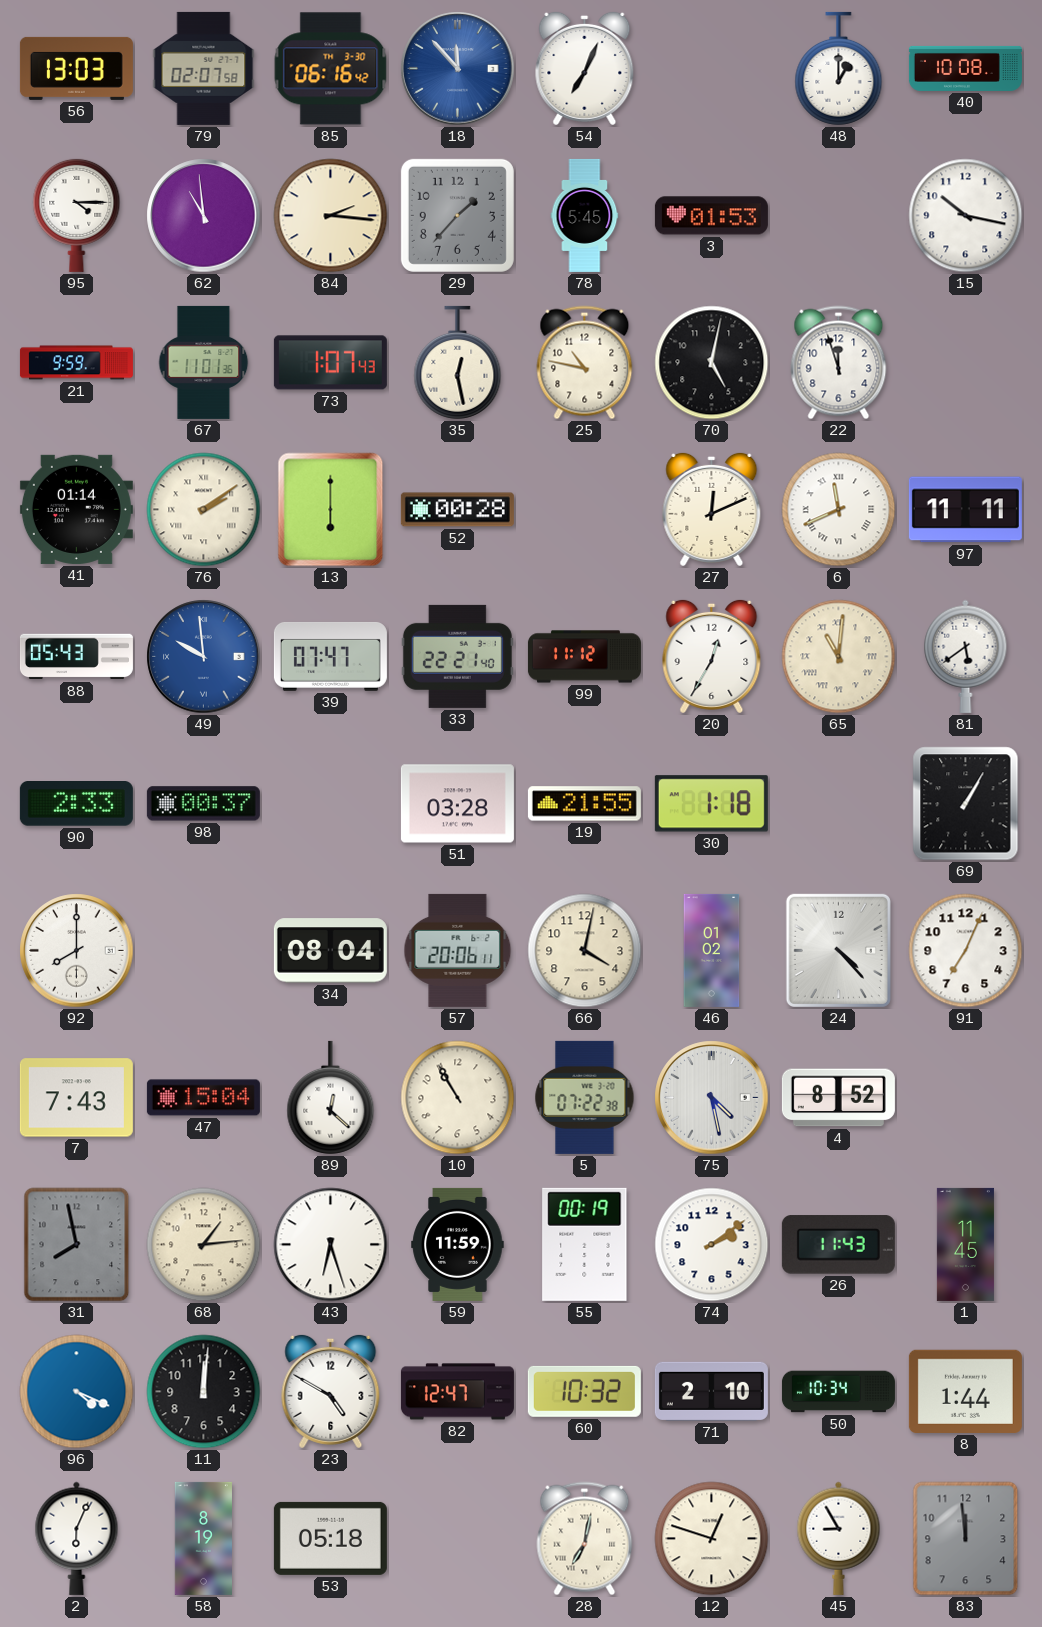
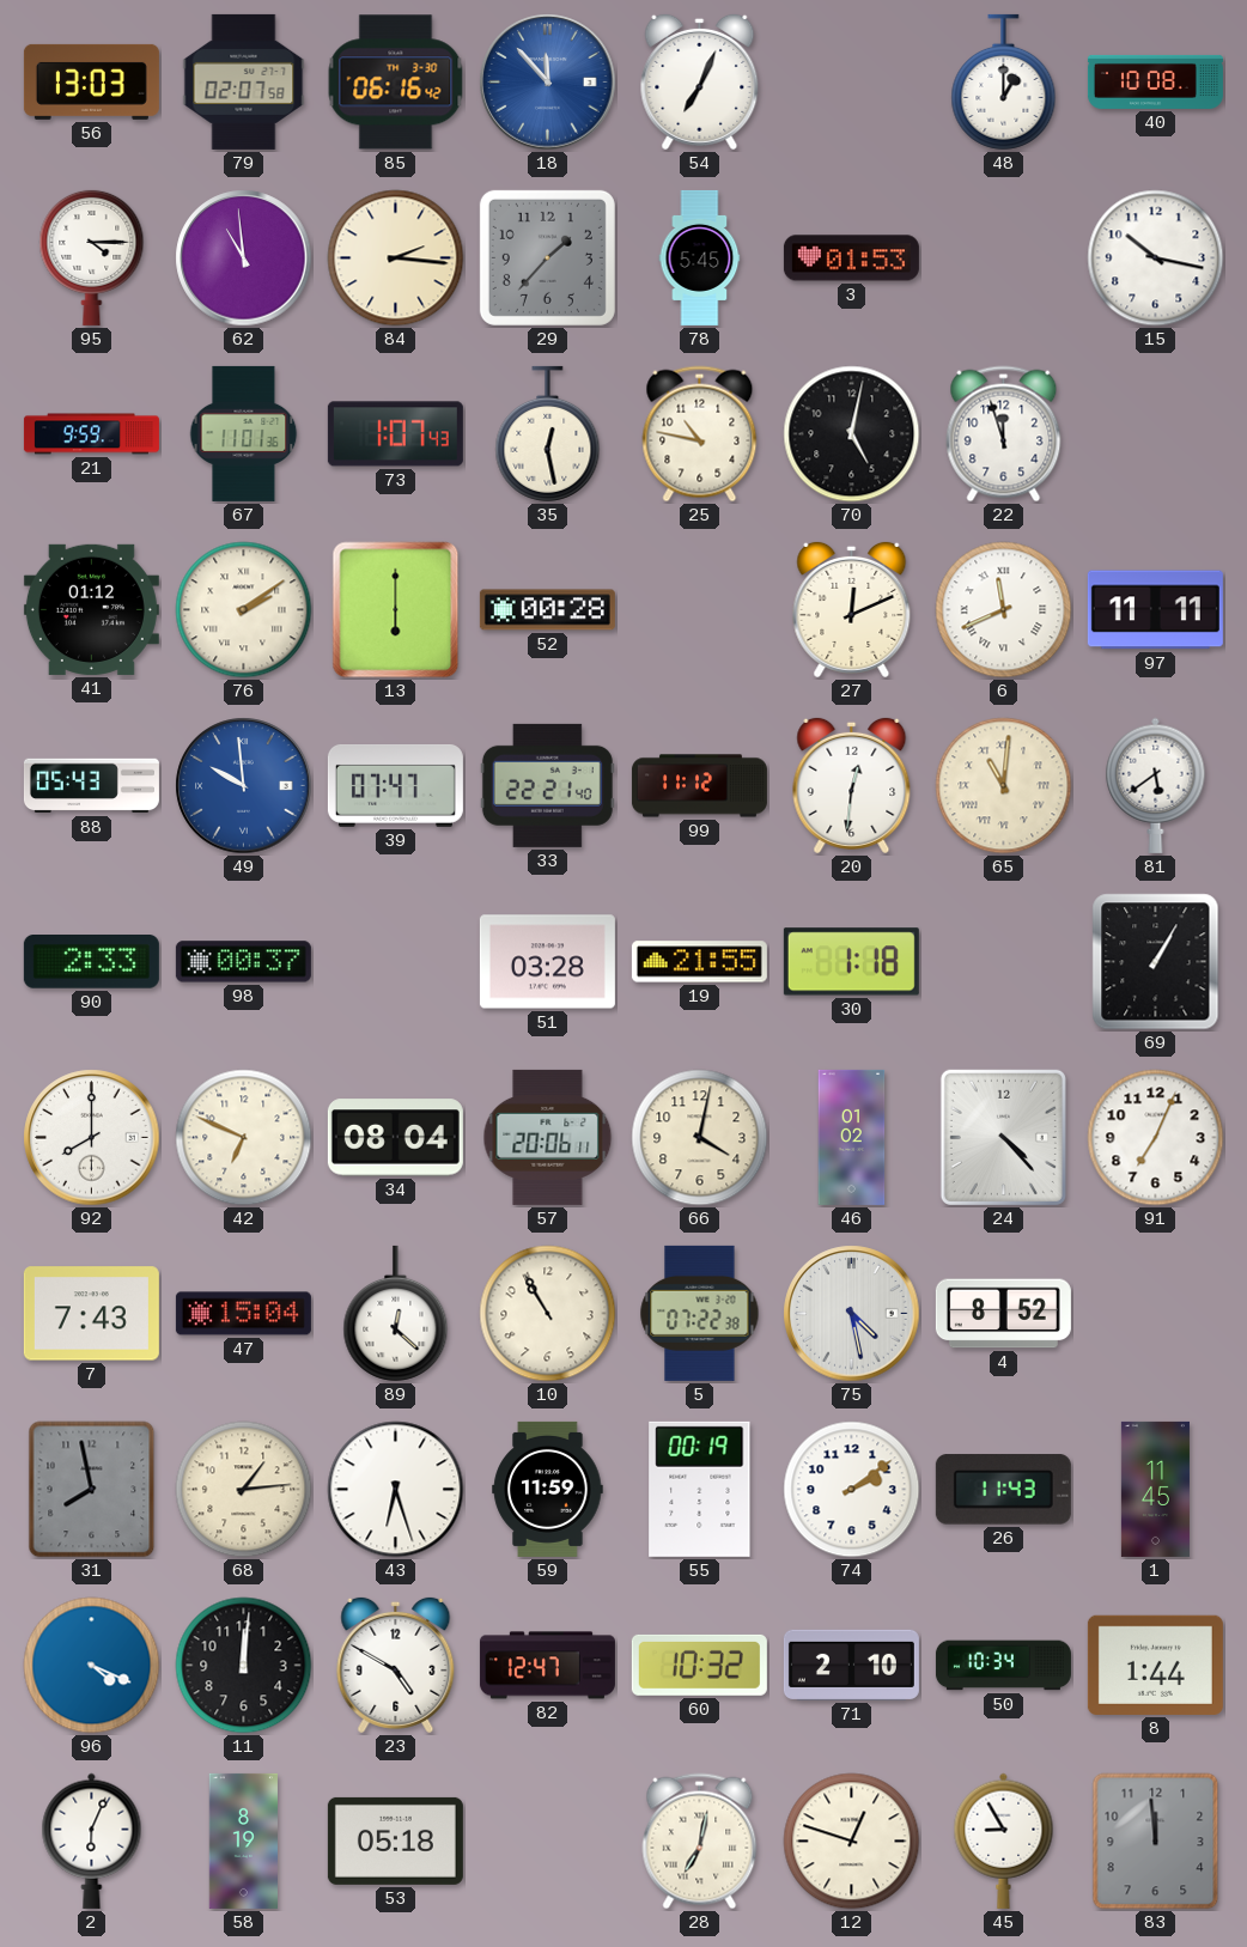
41: 01:14 -> 01:12
20: 12:35 -> 12:31
42: none -> 6:49
